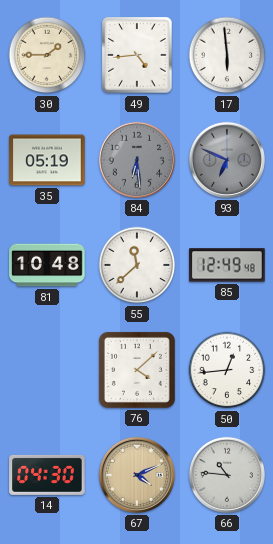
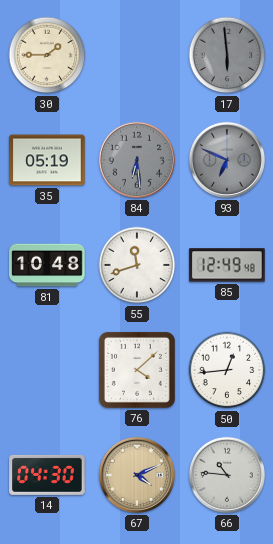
49: 4:44 -> none
17 dial: white -> grey
55: 11:38 -> 11:42
